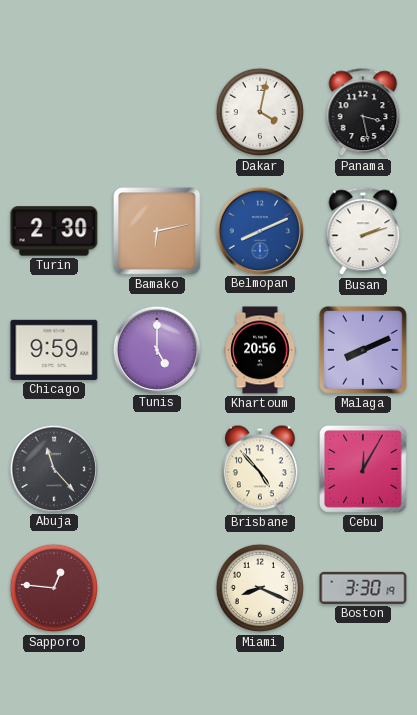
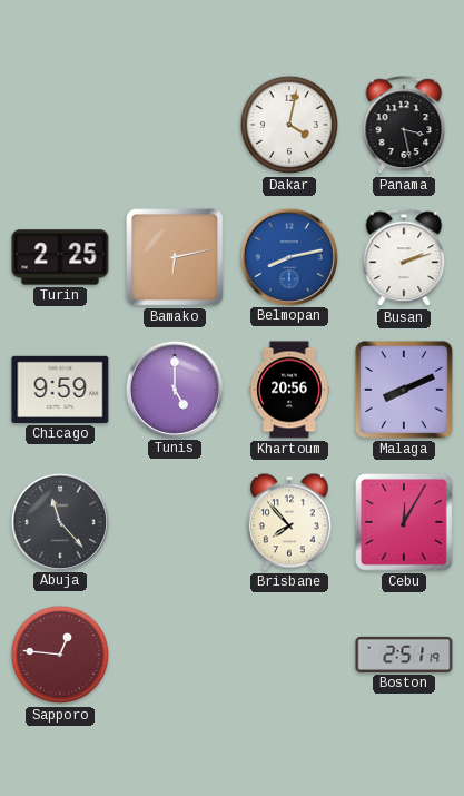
Turin: 2:30 -> 2:25
Belmopan: 8:11 -> 8:13
Brisbane: 4:53 -> 7:53
Miami: 8:19 -> none
Boston: 3:30 -> 2:51
